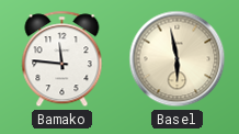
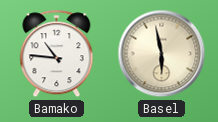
Bamako: 11:46 -> 10:46
